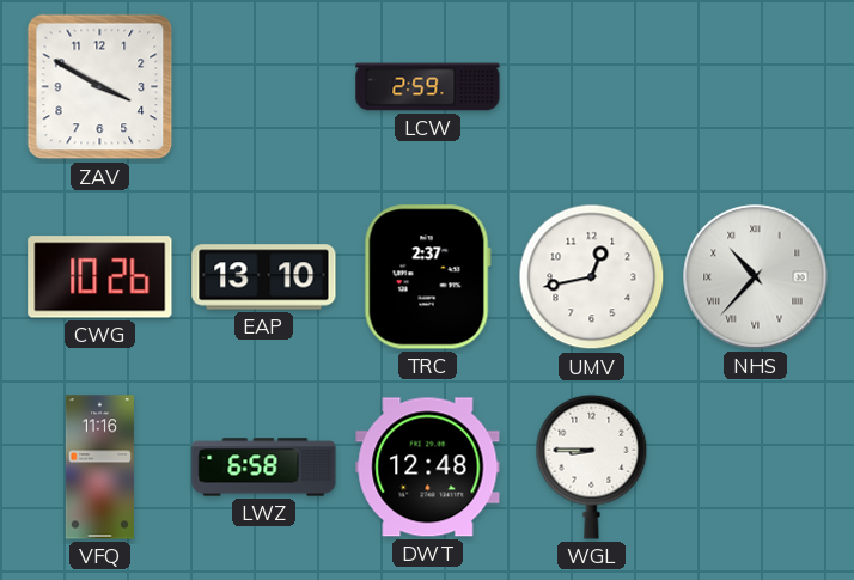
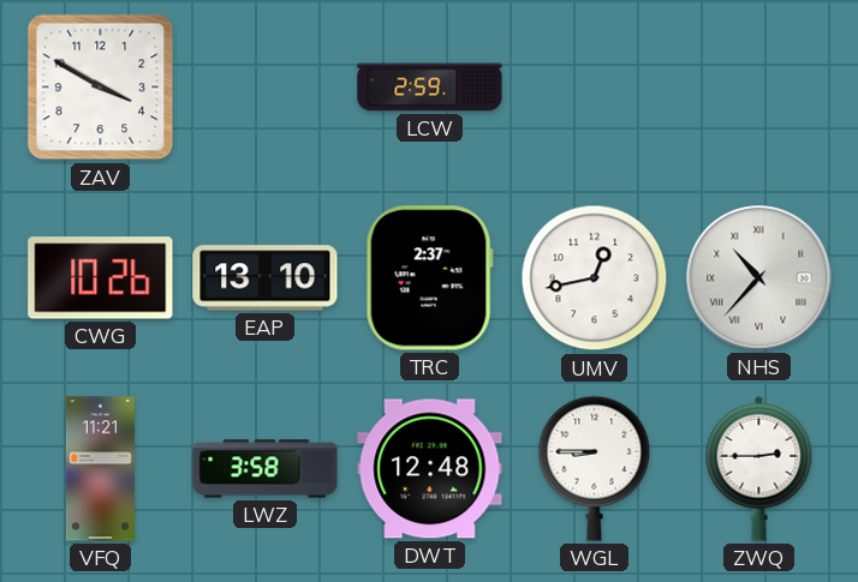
VFQ: 11:16 -> 11:21
LWZ: 6:58 -> 3:58
ZWQ: none -> 2:45
